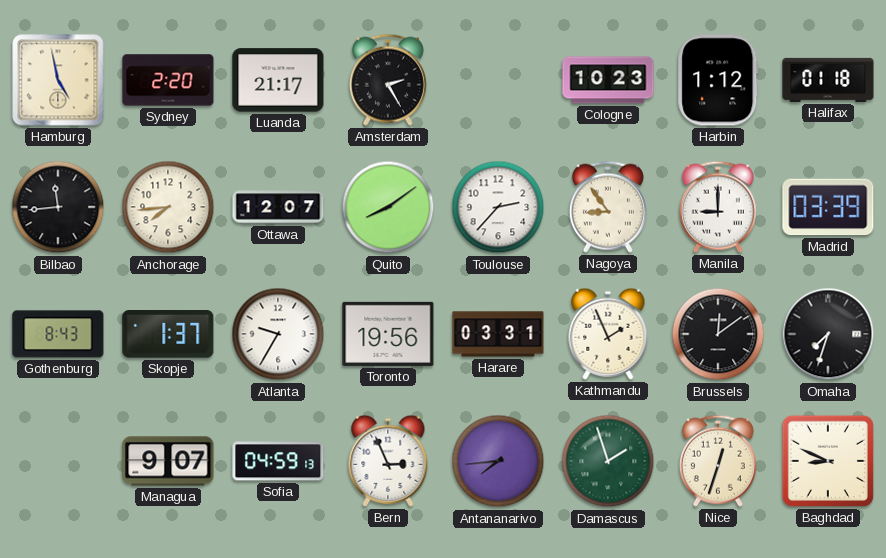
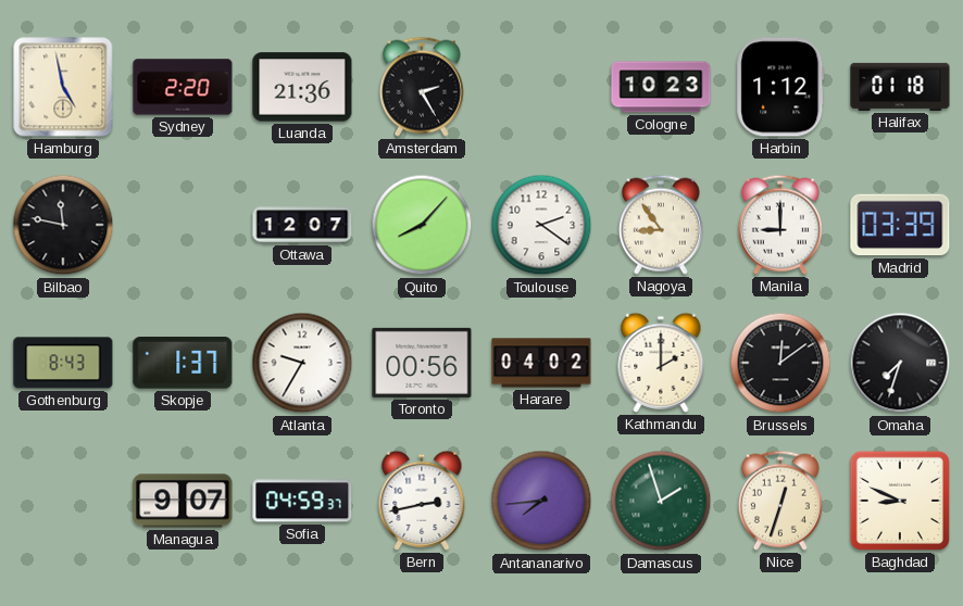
Luanda: 21:17 -> 21:36
Bilbao: 11:44 -> 11:47
Anchorage: 7:44 -> none
Quito: 8:09 -> 8:07
Toulouse: 2:37 -> 2:21
Toronto: 19:56 -> 00:56
Harare: 03:31 -> 04:02
Kathmandu: 1:56 -> 2:00
Sofia: 04:59:13 -> 04:59:37
Bern: 2:56 -> 2:43
